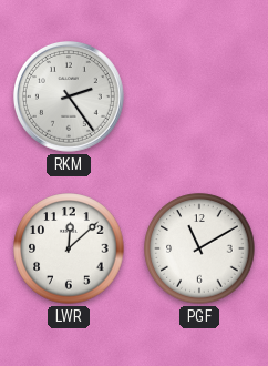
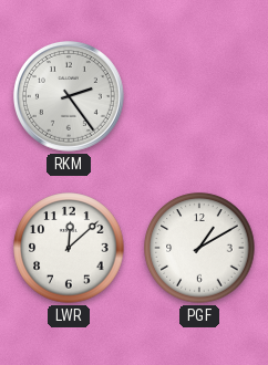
PGF: 11:10 -> 1:10
